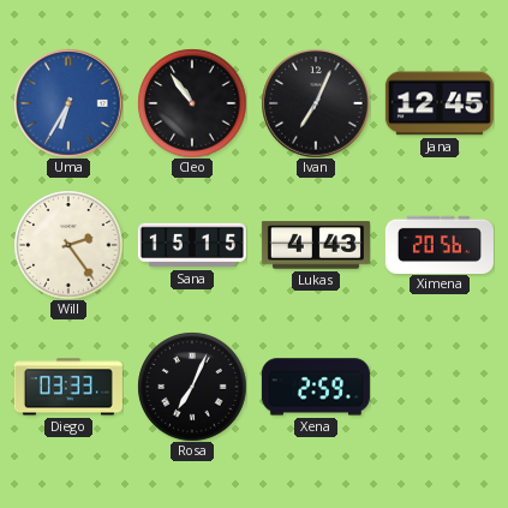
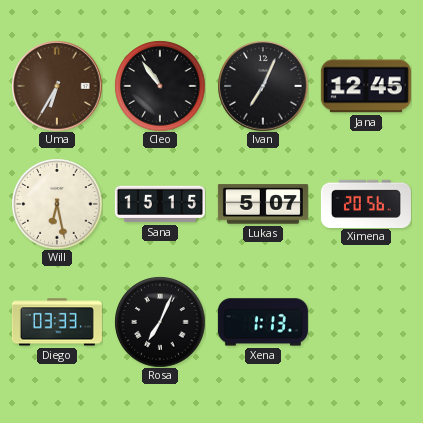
Uma dial: blue -> brown
Will: 2:24 -> 6:28
Lukas: 4:43 -> 5:07
Xena: 2:59 -> 1:13
